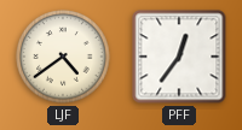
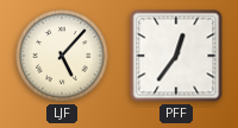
LJF: 4:39 -> 5:07
